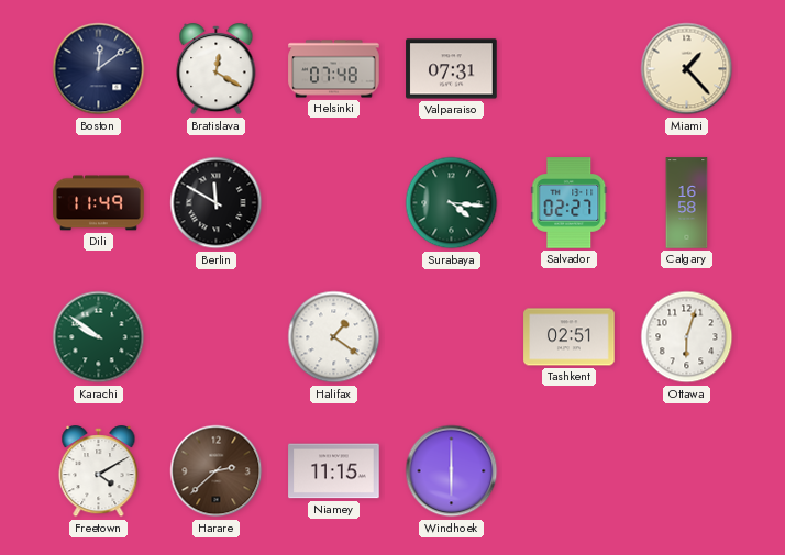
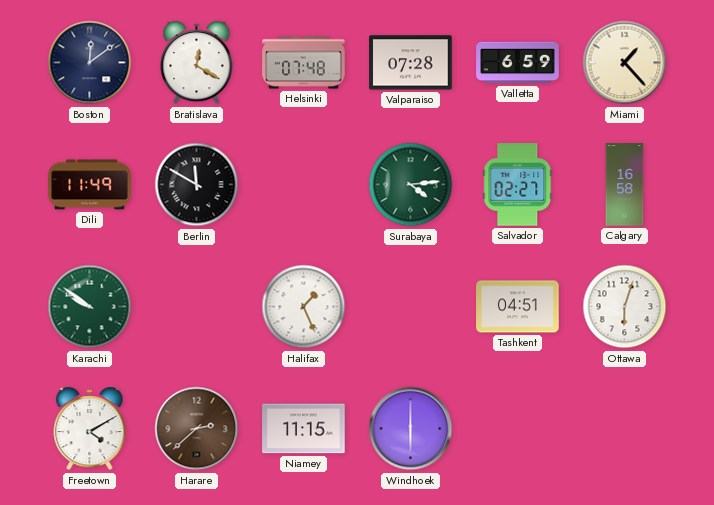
Valparaiso: 07:31 -> 07:28
Valletta: none -> 6:59
Surabaya: 4:16 -> 4:14
Halifax: 1:21 -> 1:26
Tashkent: 02:51 -> 04:51
